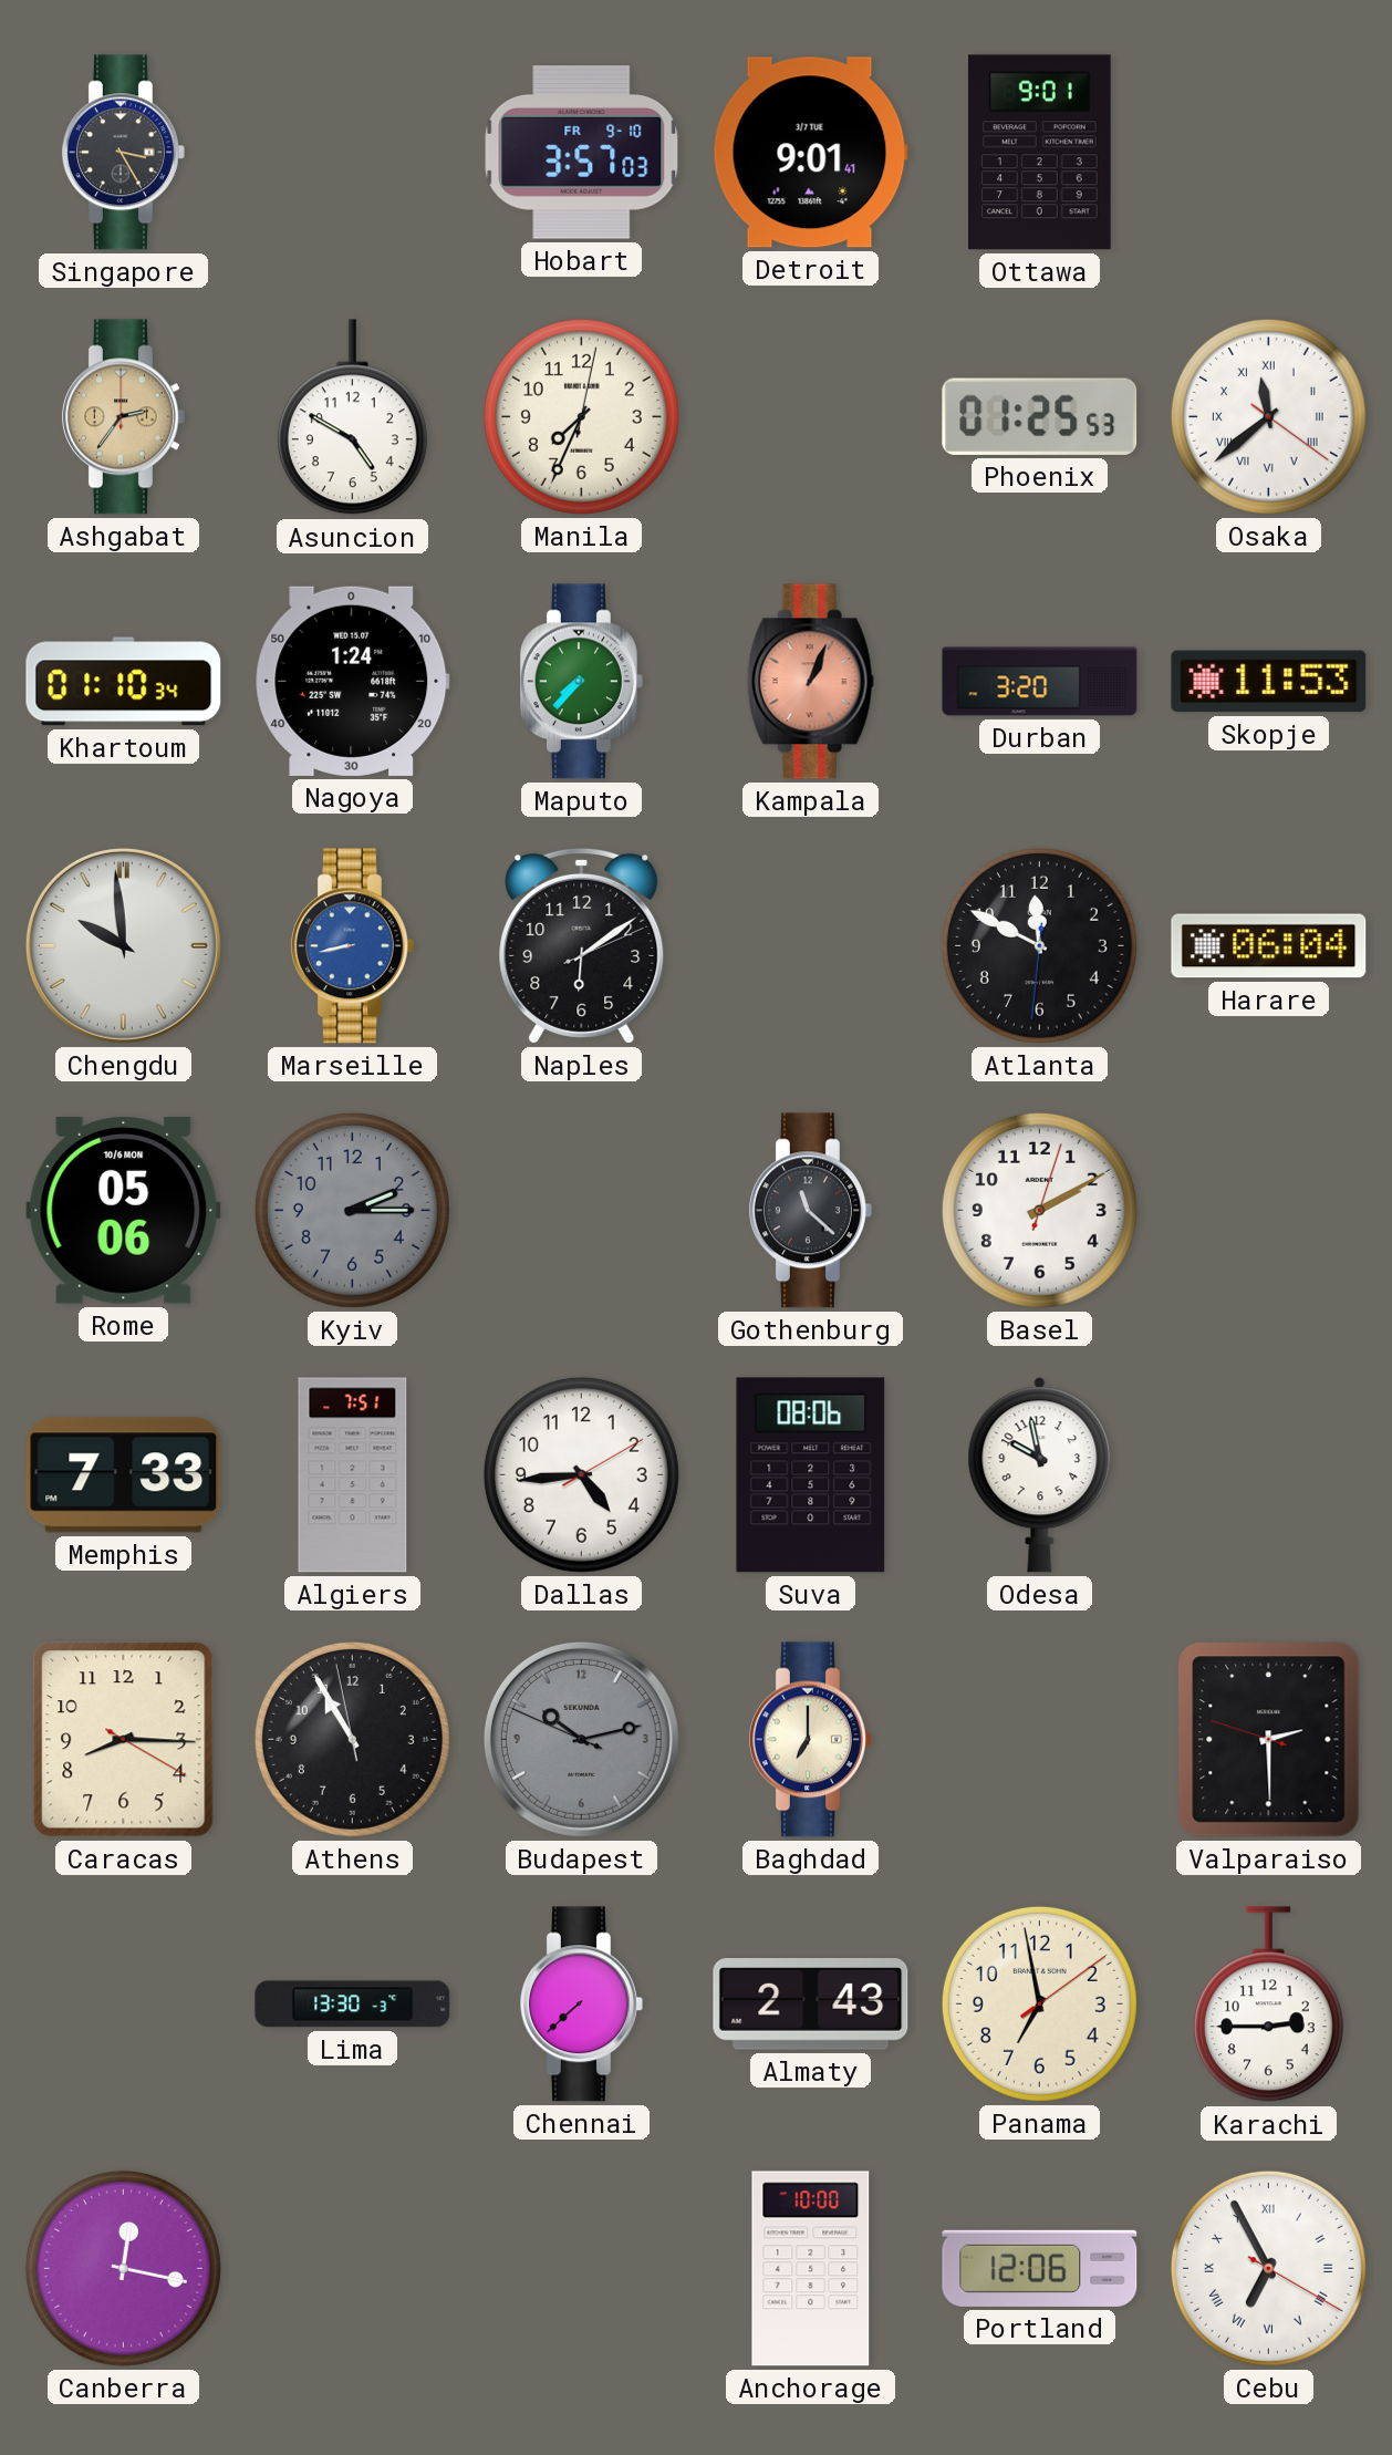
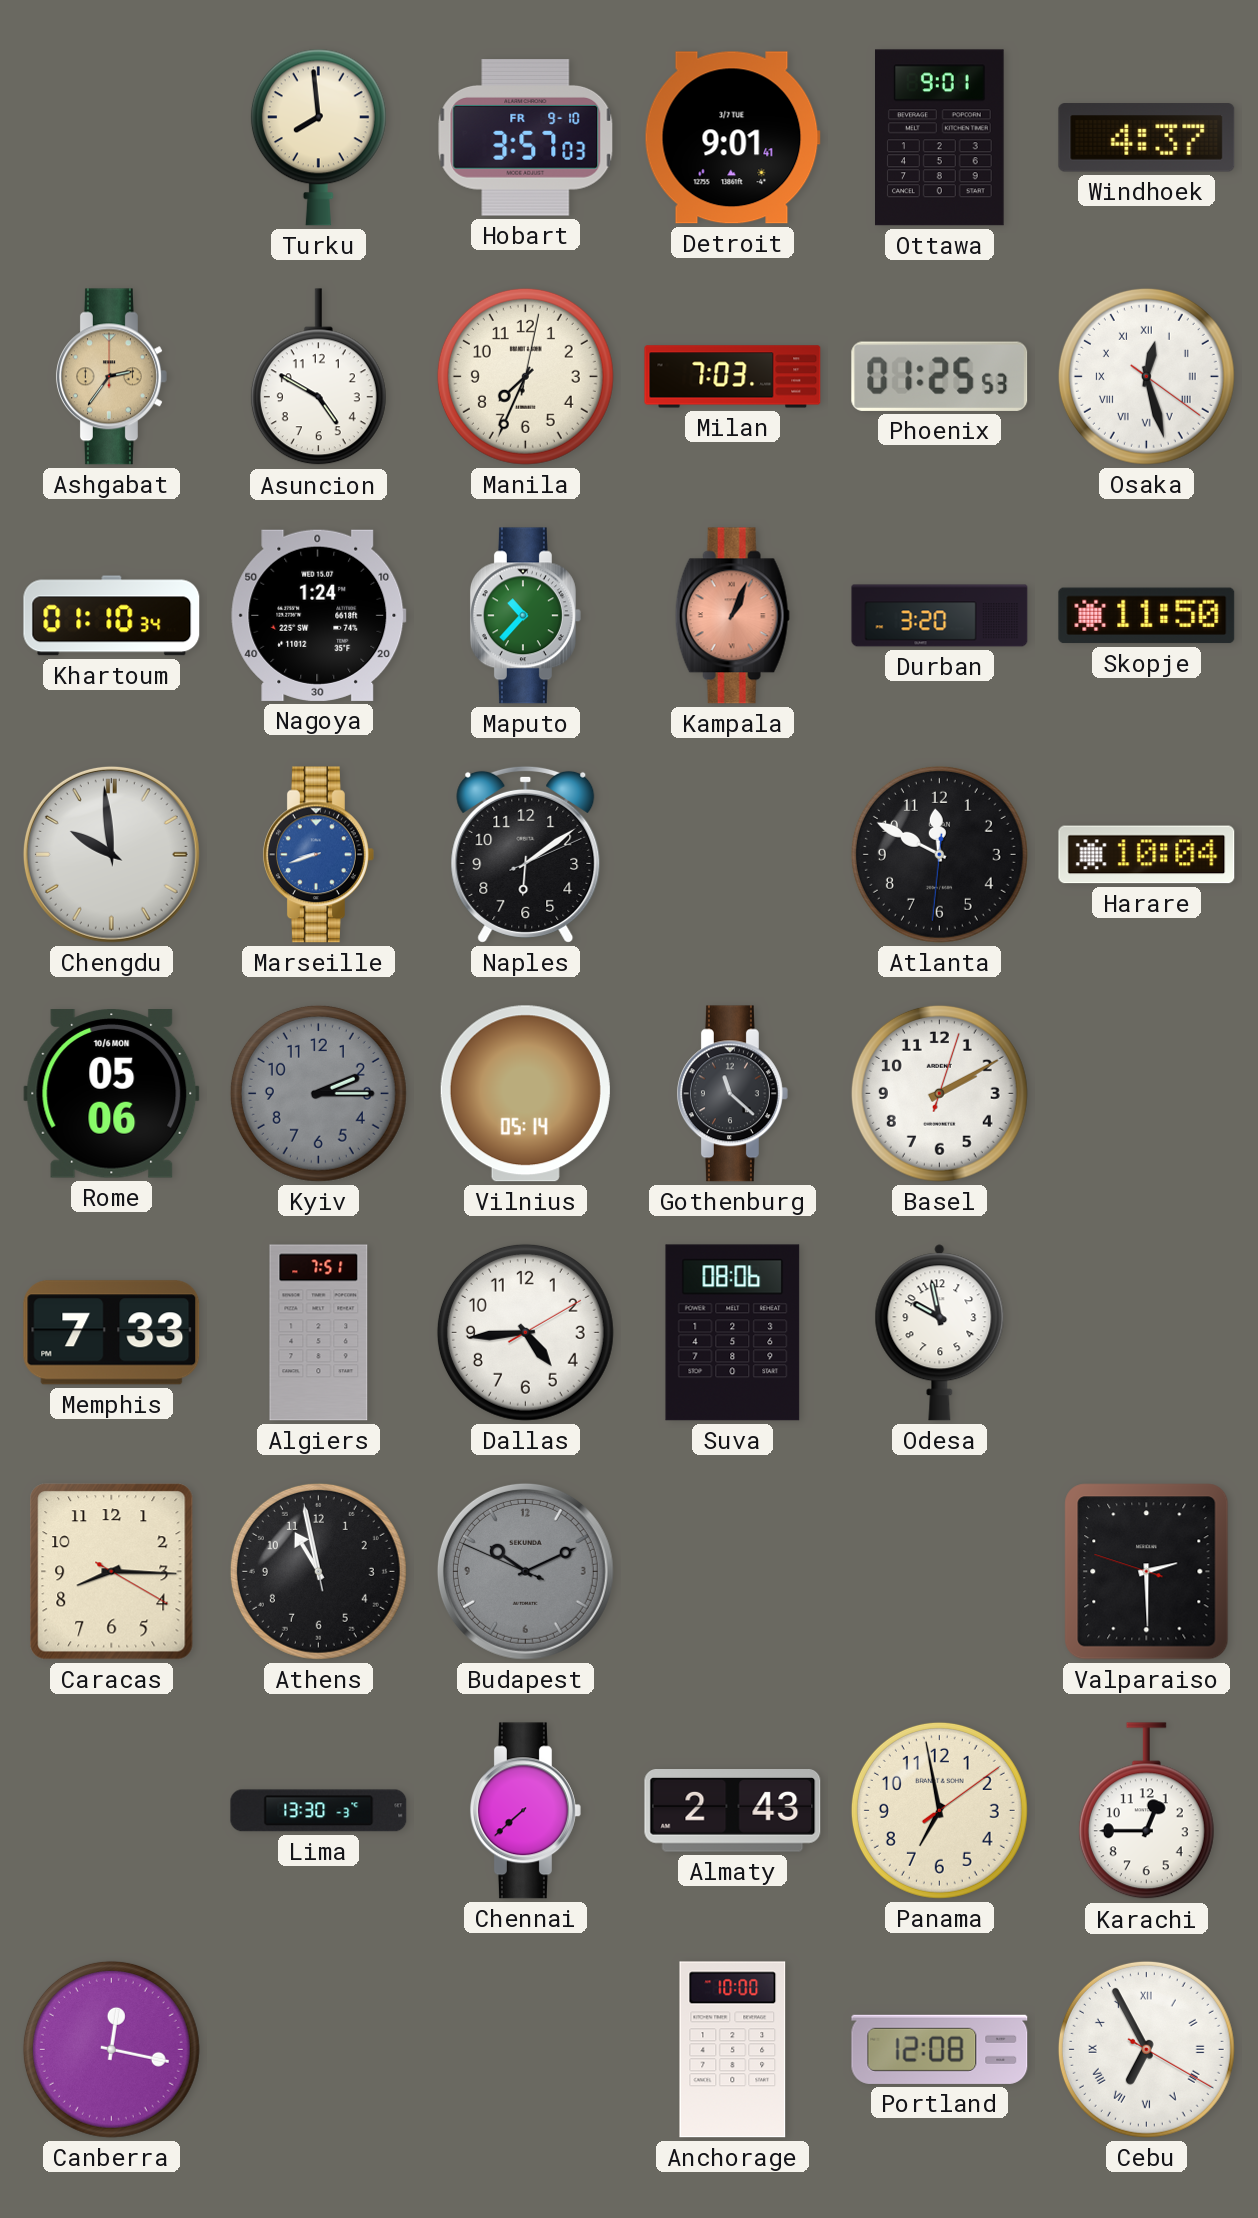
Singapore: 3:25 -> none
Turku: none -> 7:59
Windhoek: none -> 4:37
Milan: none -> 7:03
Osaka: 11:38 -> 12:27
Maputo: 7:37 -> 10:37
Skopje: 11:53 -> 11:50
Marseille: 8:43 -> 8:42
Harare: 06:04 -> 10:04
Vilnius: none -> 05:14
Athens: 10:54 -> 10:57
Budapest: 10:12 -> 10:10
Baghdad: 7:00 -> none
Karachi: 2:45 -> 12:45
Portland: 12:06 -> 12:08
